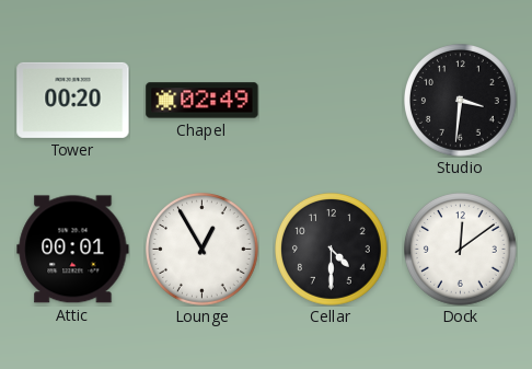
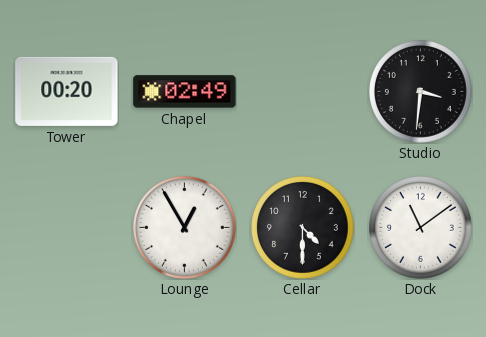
Attic: 00:01 -> none
Dock: 12:09 -> 11:09
